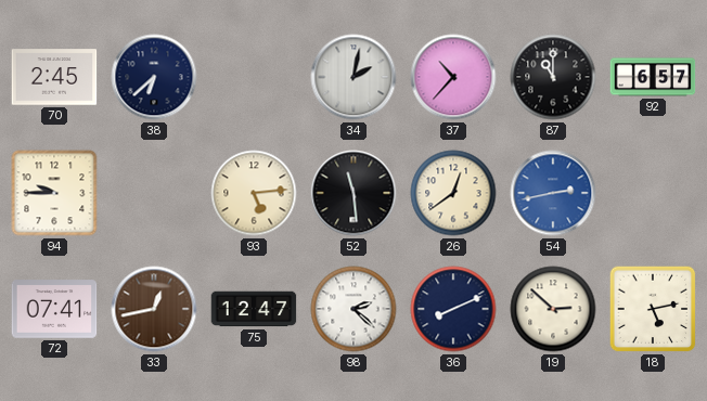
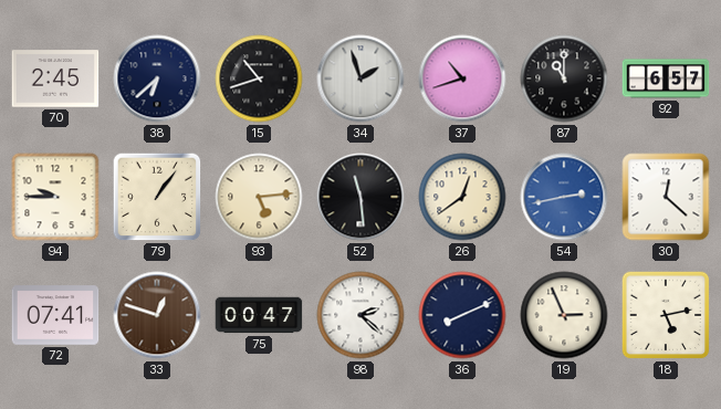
15: none -> 10:42
34: 2:02 -> 1:57
37: 10:37 -> 10:42
79: none -> 1:06
30: none -> 12:22
33: 12:43 -> 12:48
75: 12:47 -> 00:47
19: 2:52 -> 2:56
